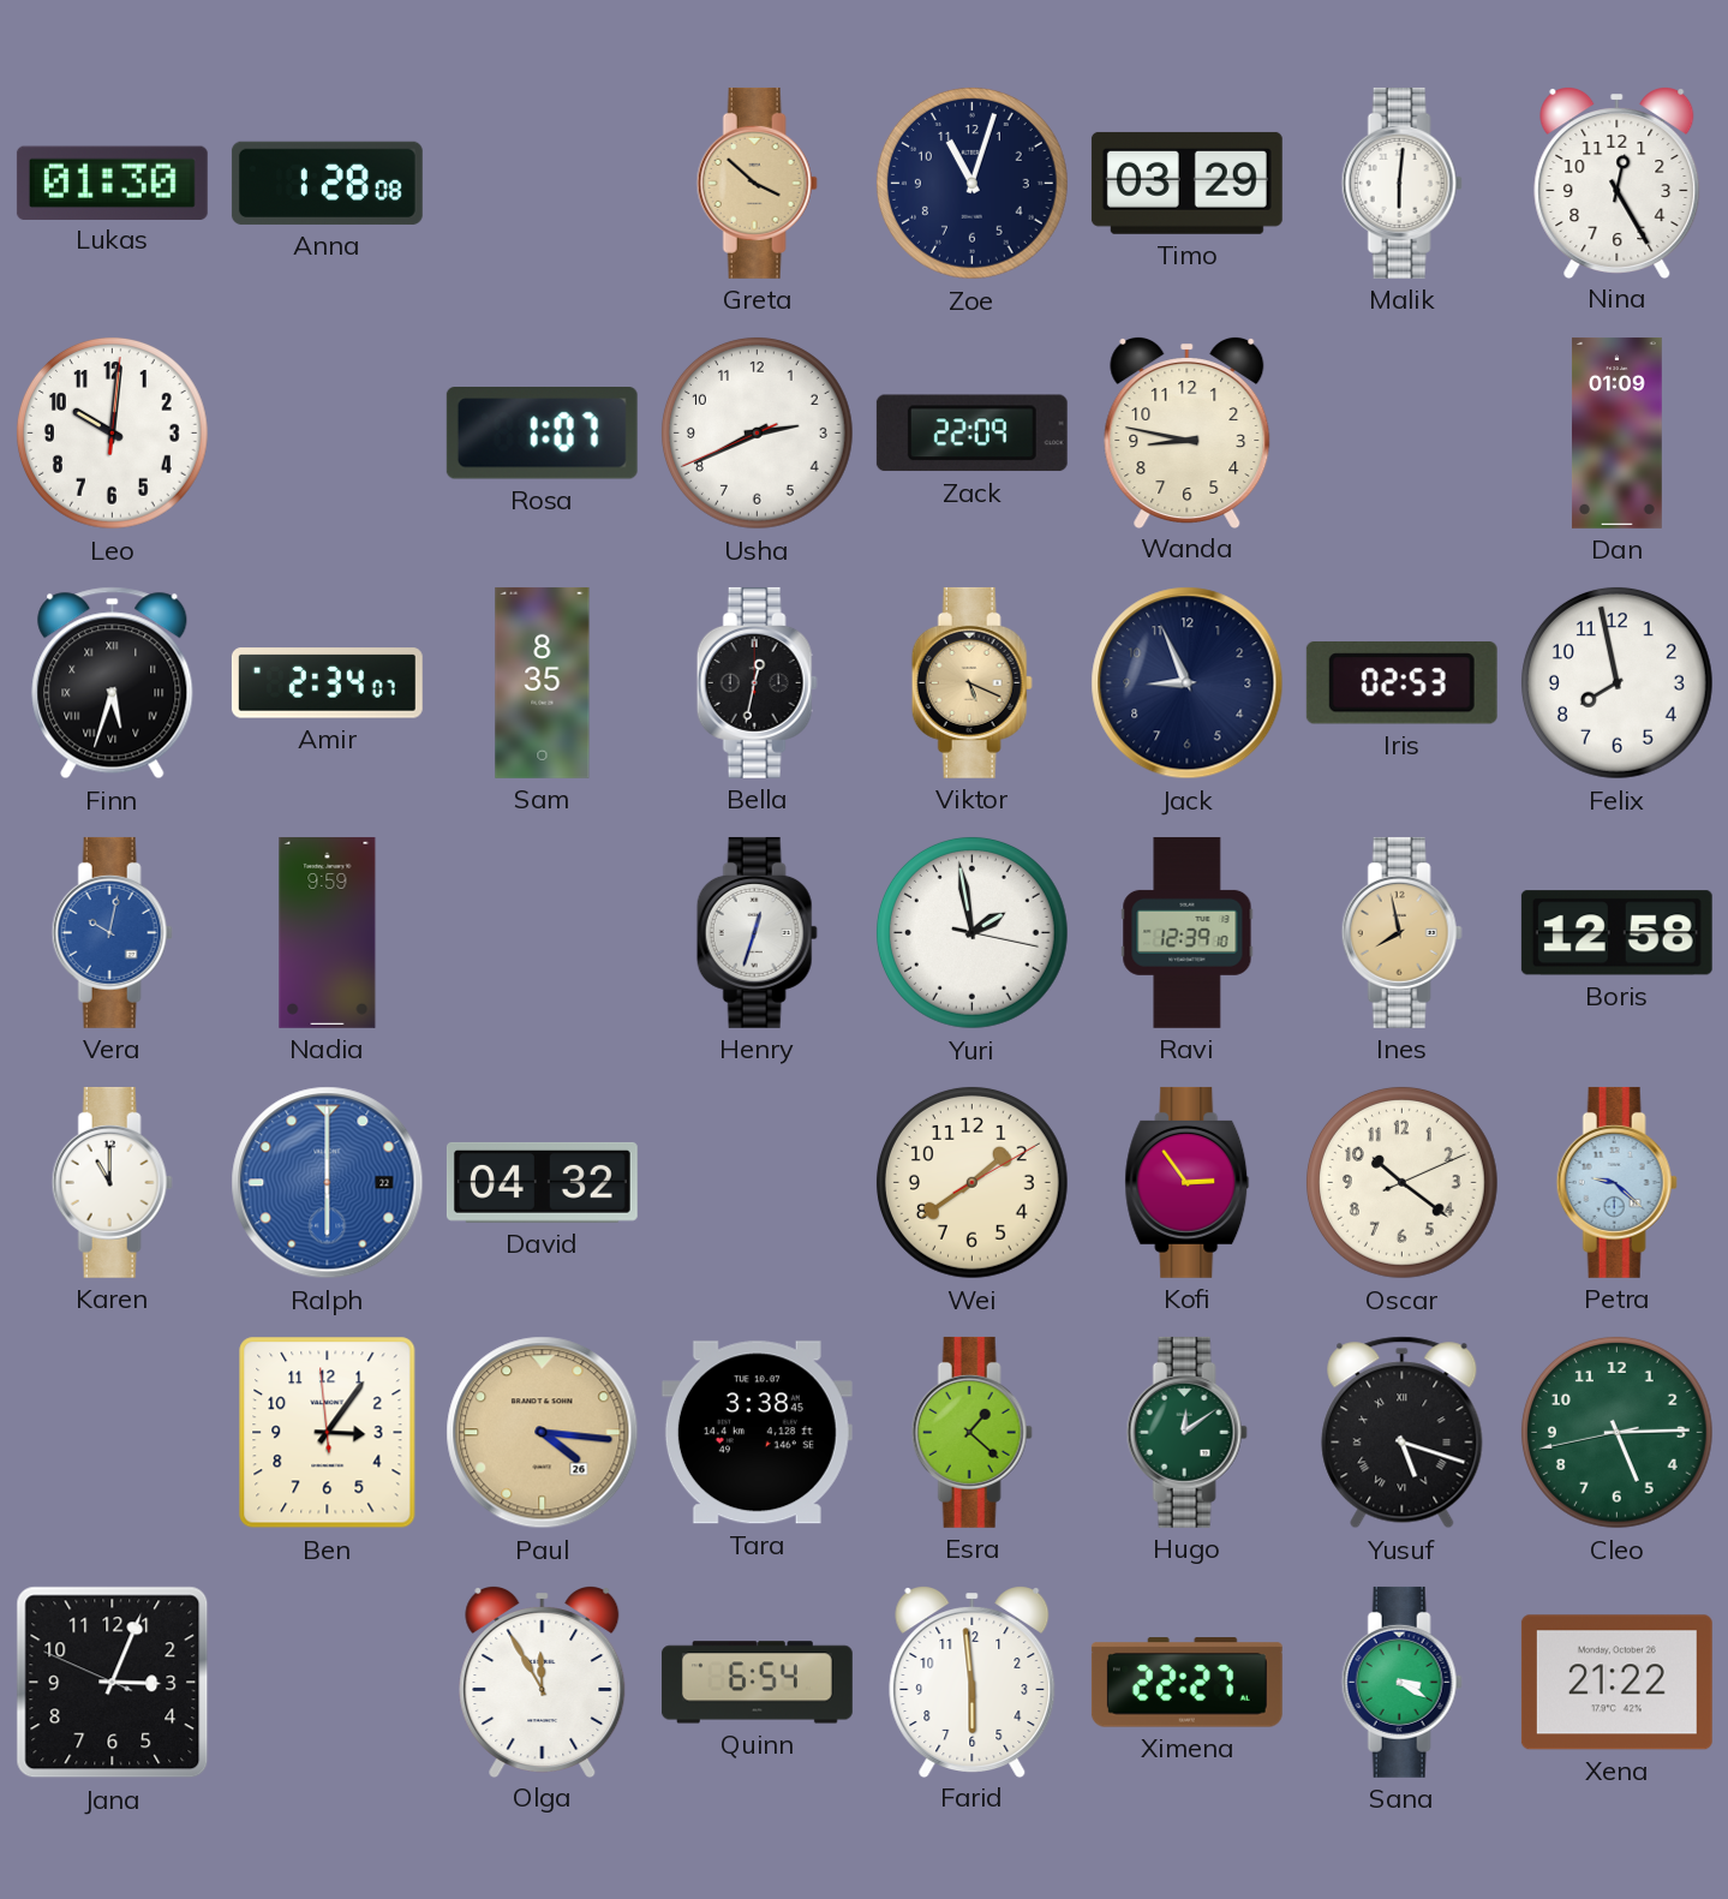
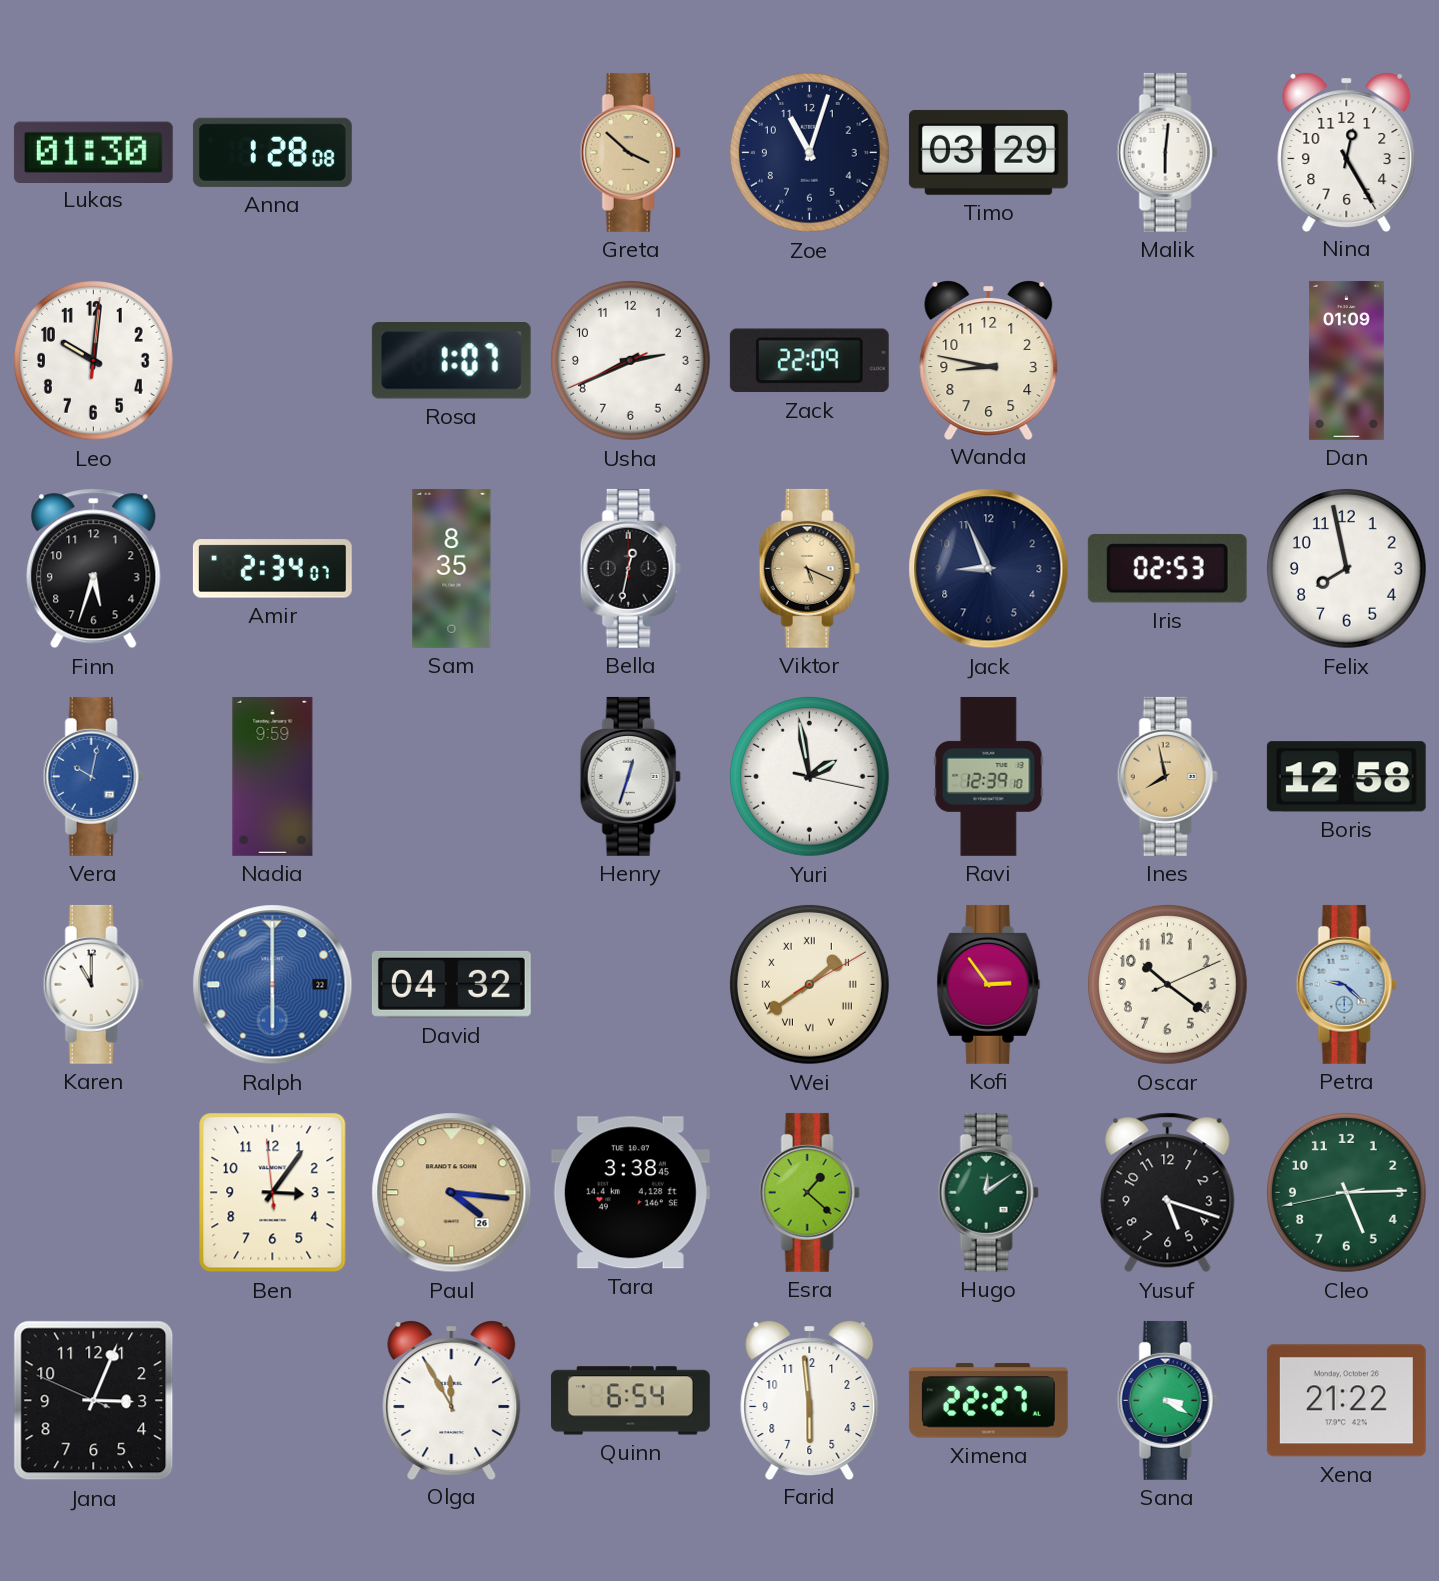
Finn numerals: Roman -> Arabic
Wei numerals: Arabic -> Roman
Yusuf numerals: Roman -> Arabic
